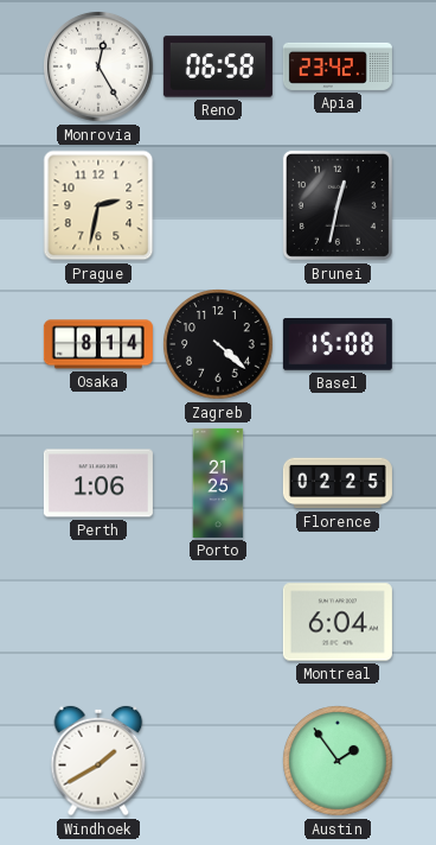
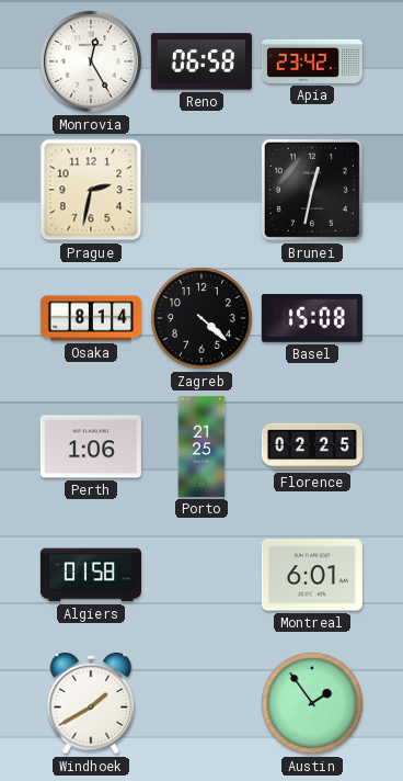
Algiers: none -> 01:58
Montreal: 6:04 -> 6:01
